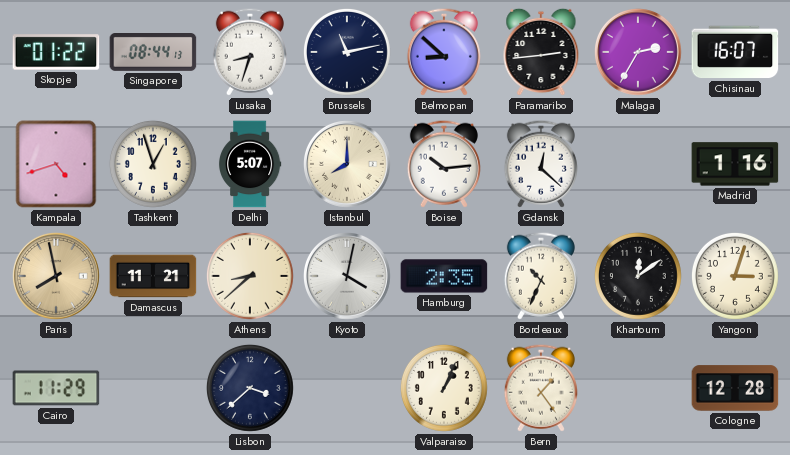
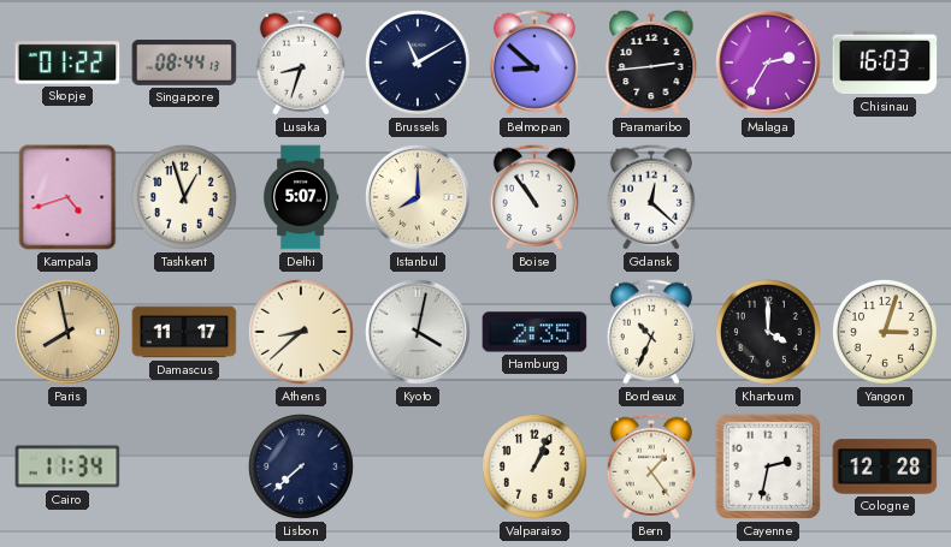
Brussels: 11:13 -> 11:10
Chisinau: 16:07 -> 16:03
Boise: 10:14 -> 10:54
Madrid: 1:16 -> none
Damascus: 11:21 -> 11:17
Khartoum: 12:09 -> 4:00
Cairo: 11:29 -> 11:34
Lisbon: 3:38 -> 7:38
Cayenne: none -> 2:32
